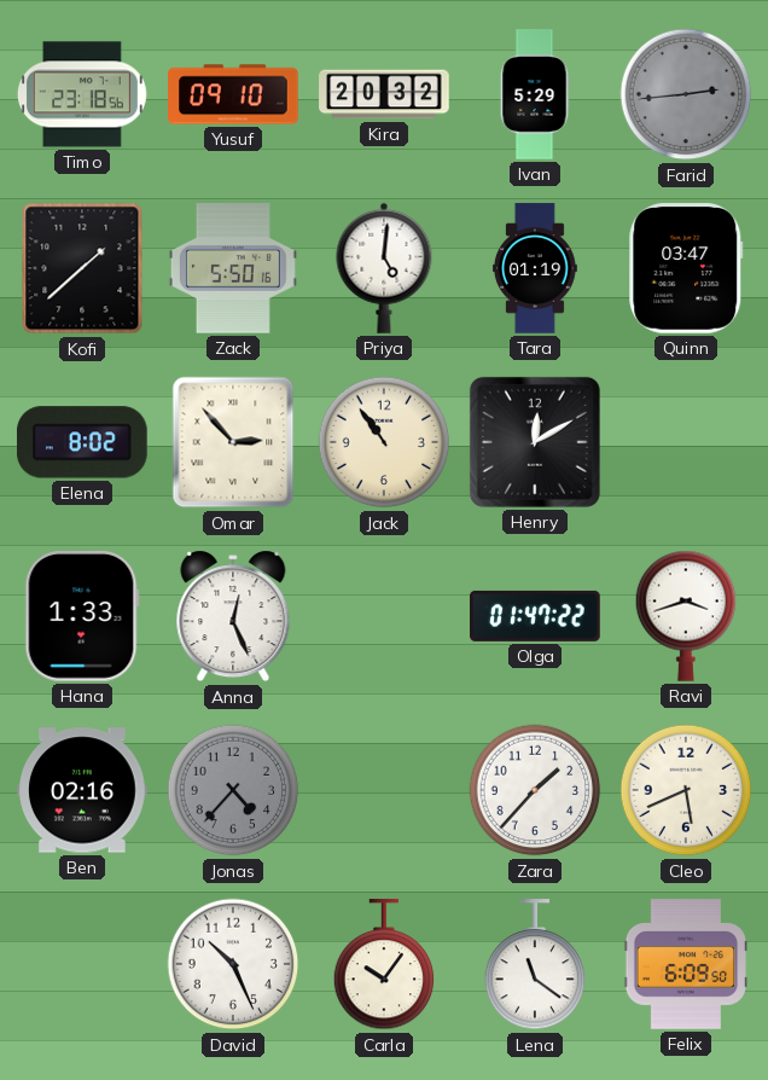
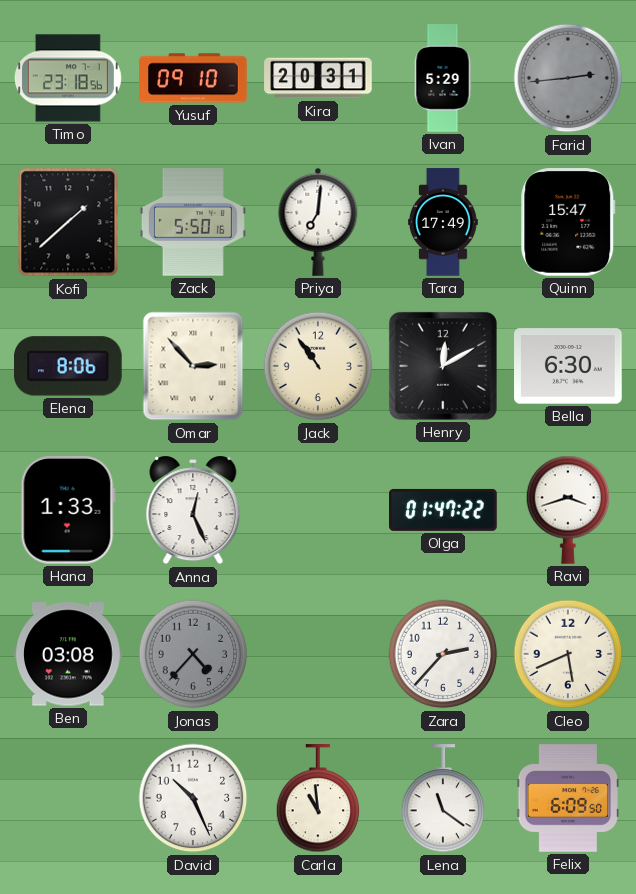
Kira: 20:32 -> 20:31
Priya: 5:01 -> 7:01
Tara: 01:19 -> 17:49
Quinn: 03:47 -> 15:47
Elena: 8:02 -> 8:06
Bella: none -> 6:30
Ben: 02:16 -> 03:08
Zara: 1:37 -> 2:37
Carla: 10:06 -> 10:59
